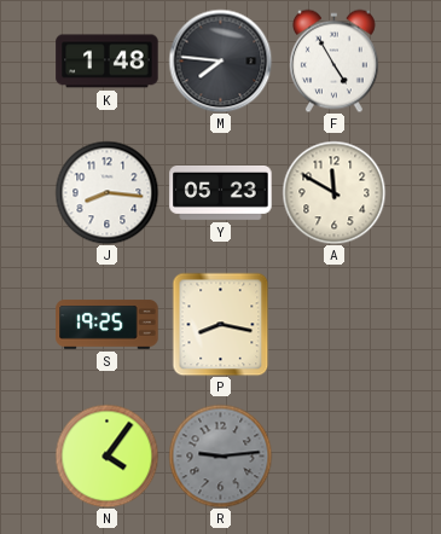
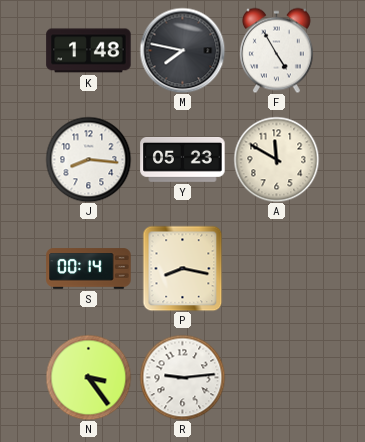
M: 7:46 -> 7:47
S: 19:25 -> 00:14
N: 4:06 -> 3:24
R dial: grey -> white
